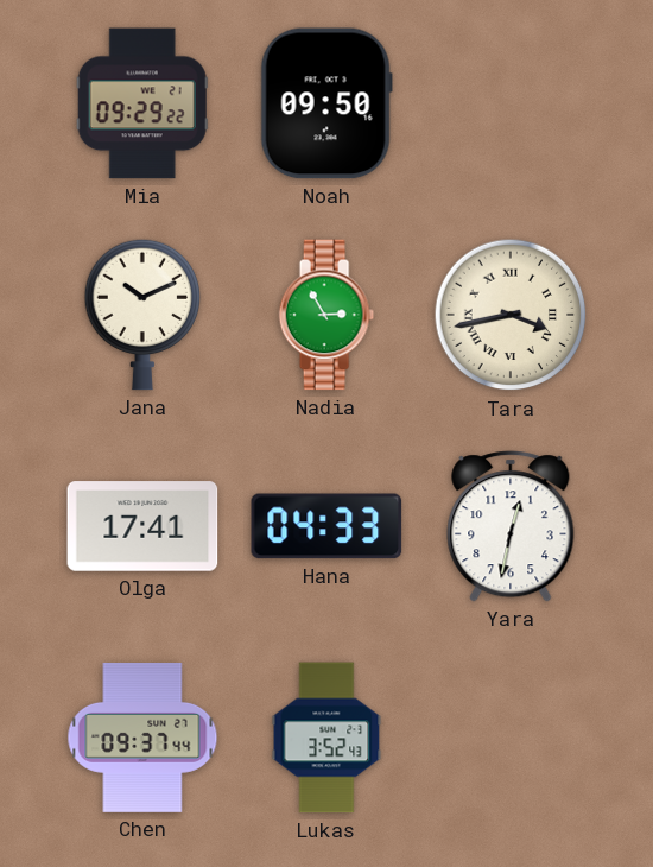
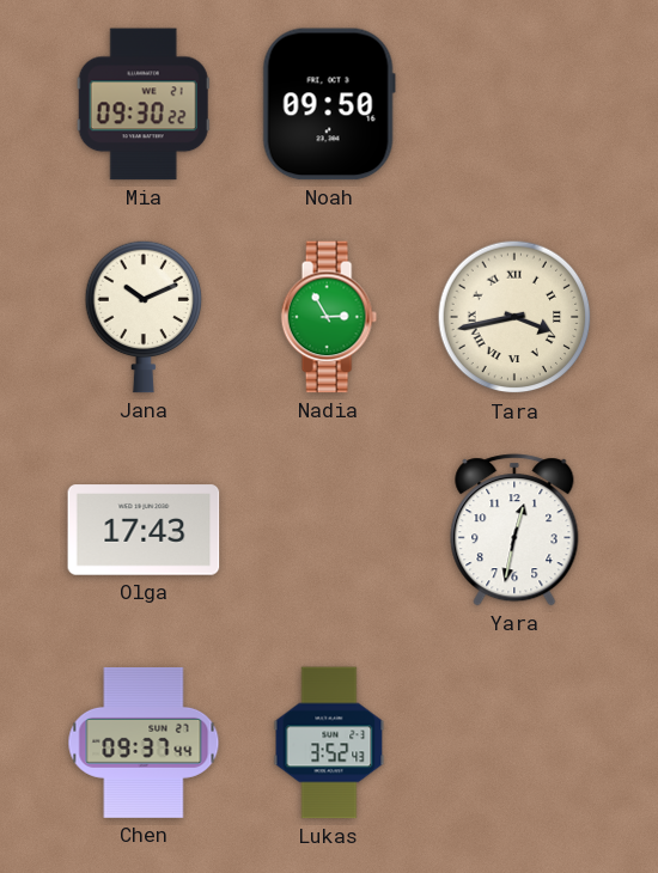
Mia: 09:29 -> 09:30
Olga: 17:41 -> 17:43
Hana: 04:33 -> none
